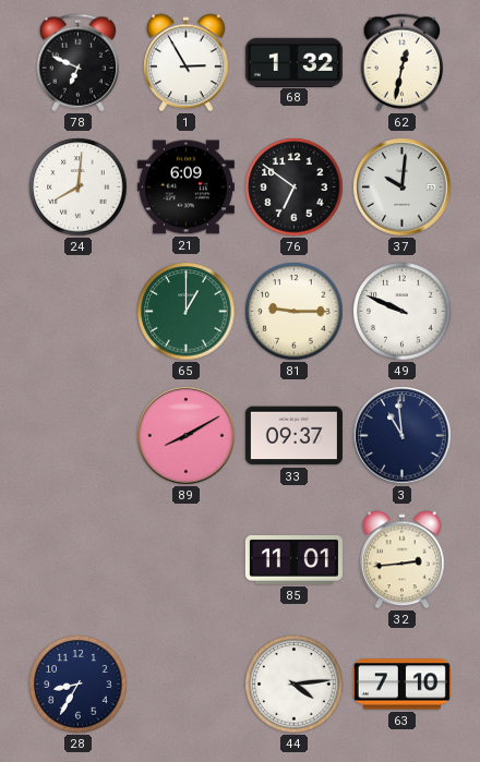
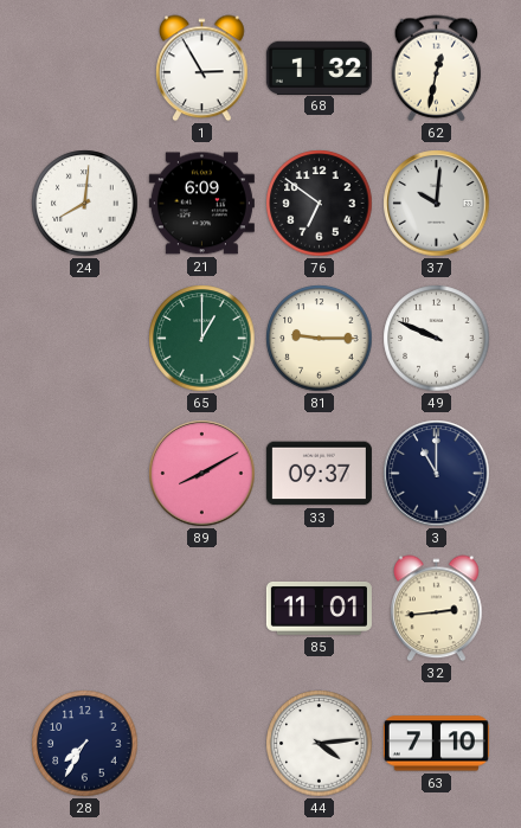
78: 6:49 -> none
3: 10:59 -> 11:00
28: 8:35 -> 7:35
